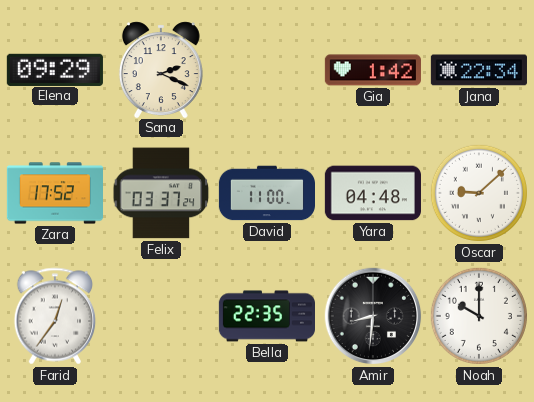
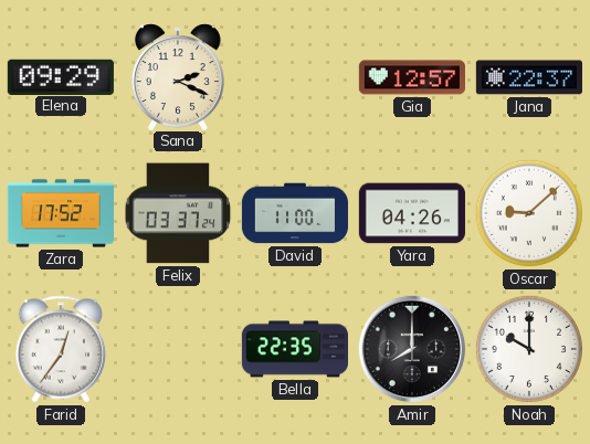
Gia: 1:42 -> 12:57
Jana: 22:34 -> 22:37
Yara: 04:48 -> 04:26
Amir: 8:31 -> 8:00
